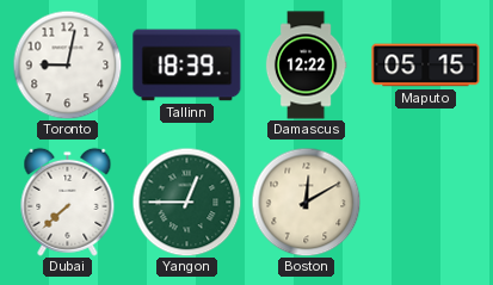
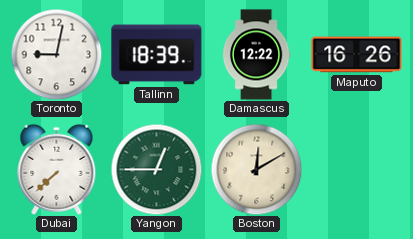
Maputo: 05:15 -> 16:26
